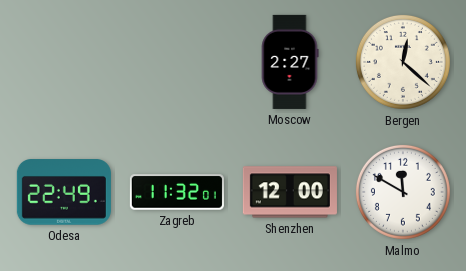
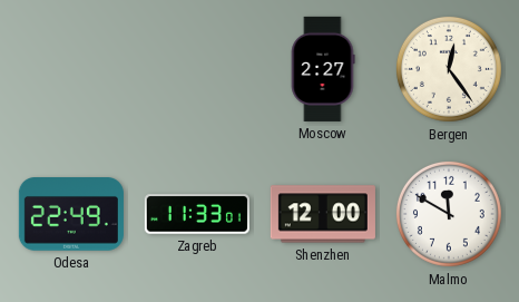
Bergen: 12:22 -> 12:24
Zagreb: 11:32 -> 11:33
